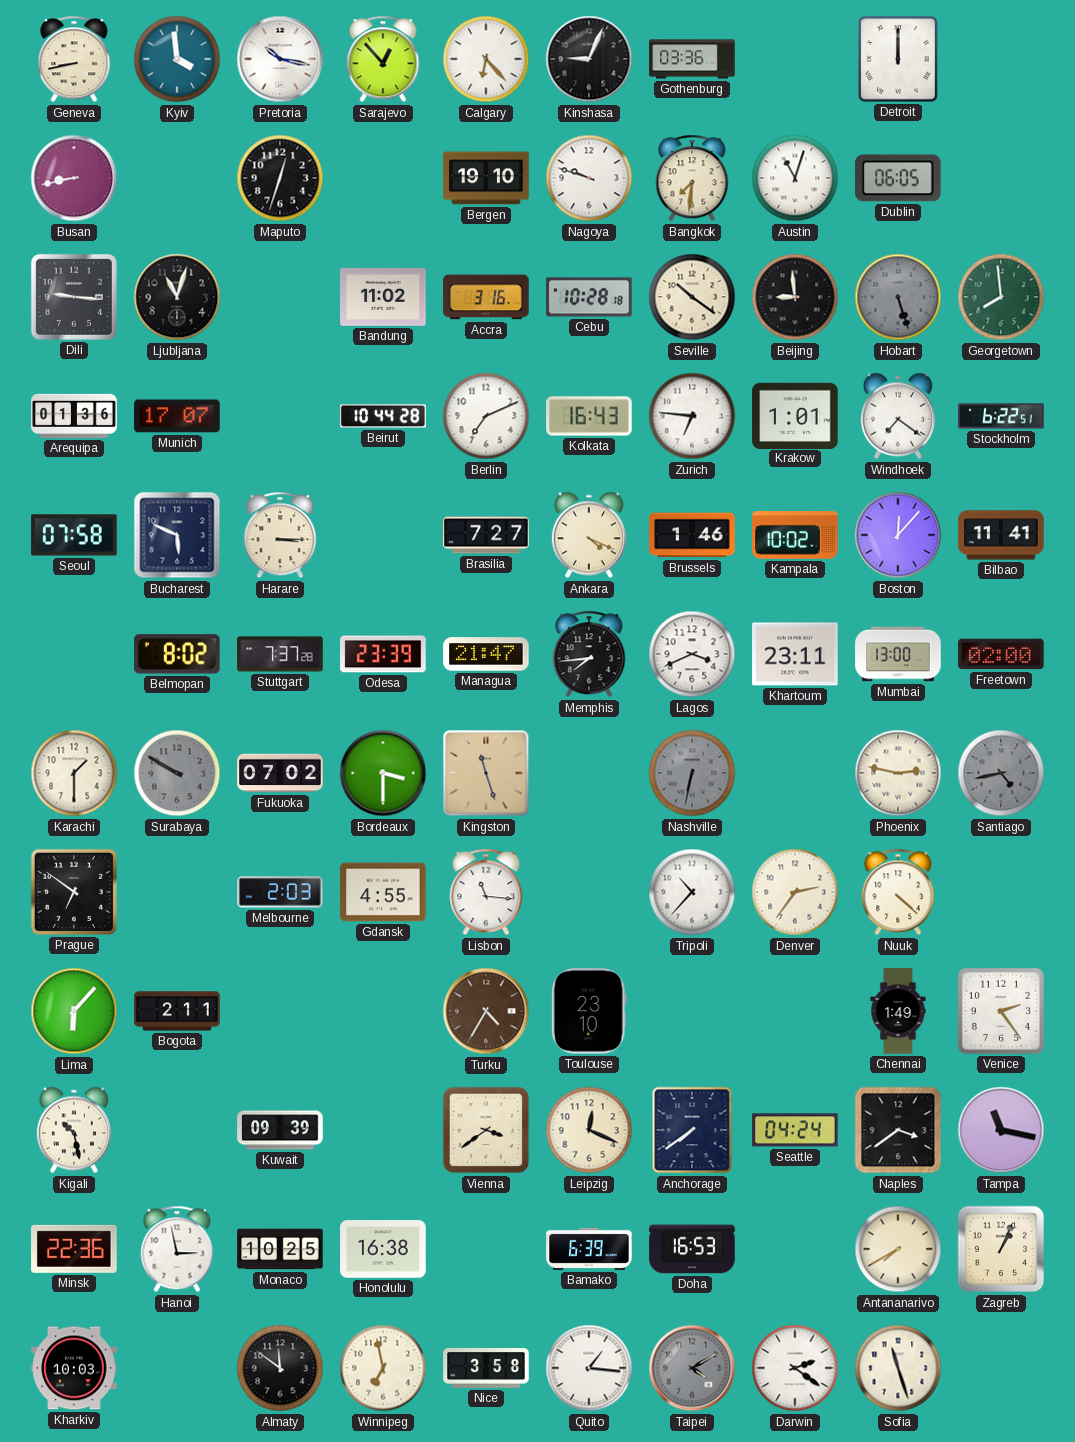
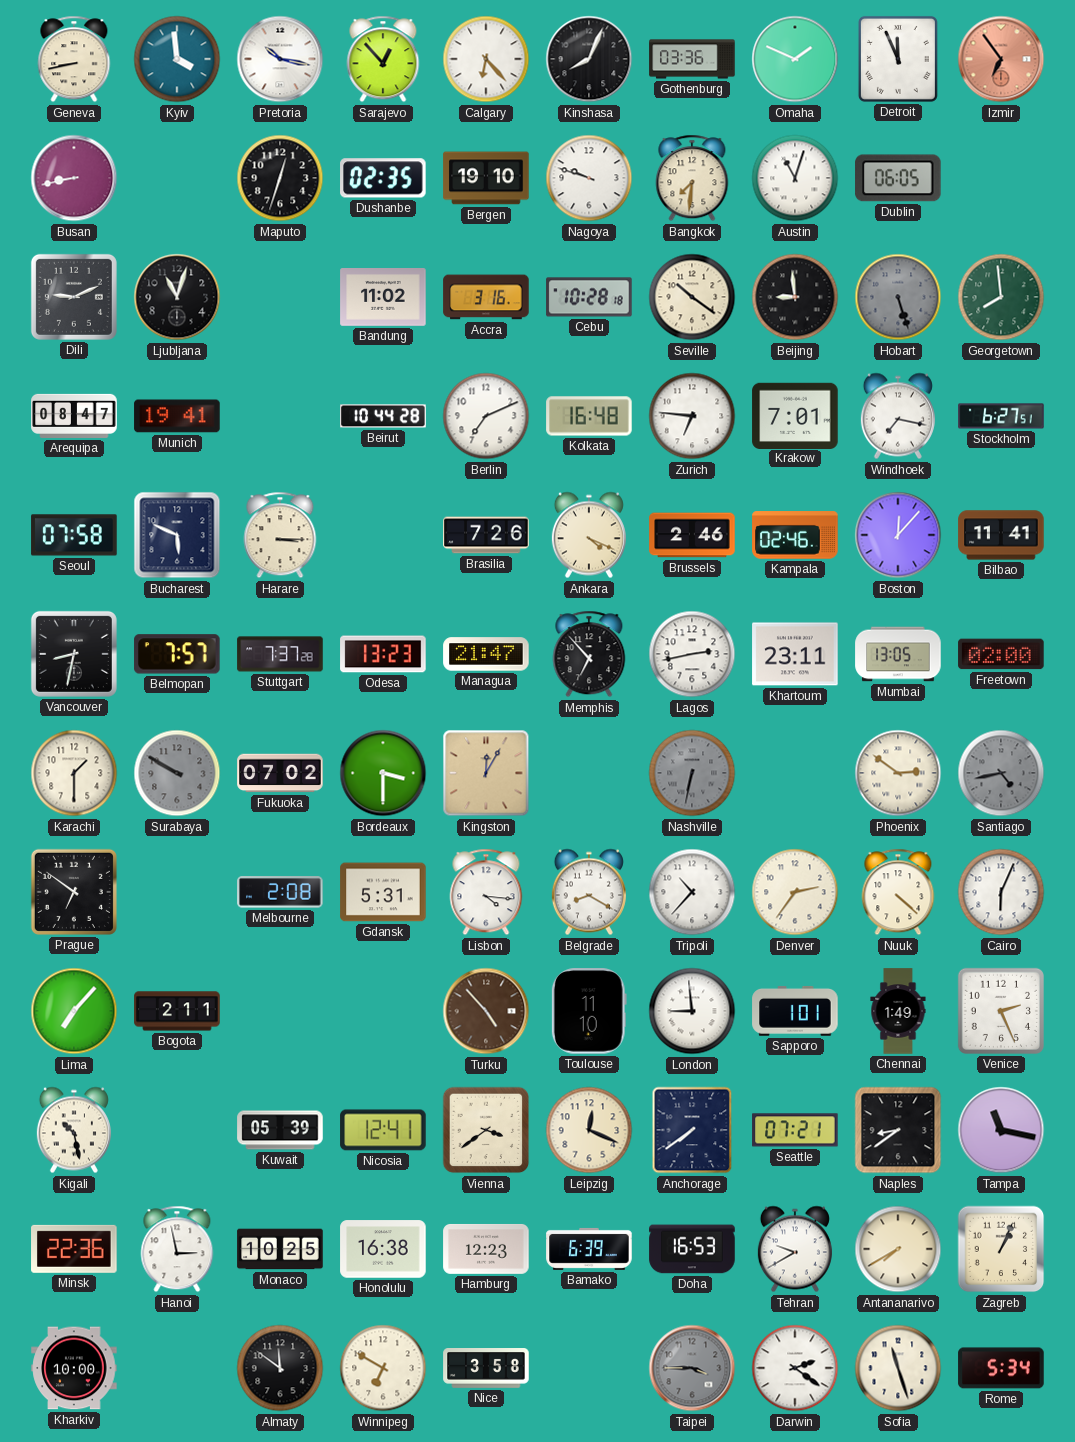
Kinshasa: 9:04 -> 8:04
Omaha: none -> 1:49
Detroit: 12:00 -> 11:56
Izmir: none -> 6:54
Dushanbe: none -> 02:35
Dili: 9:16 -> 9:11
Arequipa: 01:36 -> 08:47
Munich: 17:07 -> 19:41
Kolkata: 16:43 -> 16:48
Krakow: 1:01 -> 7:01
Windhoek: 7:21 -> 7:17
Stockholm: 6:22 -> 6:27
Brasilia: 7:27 -> 7:26
Brussels: 1:46 -> 2:46
Kampala: 10:02 -> 02:46
Vancouver: none -> 8:32
Belmopan: 8:02 -> 7:57
Odesa: 23:39 -> 13:23
Memphis: 7:44 -> 6:53
Lagos: 3:41 -> 2:43
Mumbai: 13:00 -> 13:05
Kingston: 11:27 -> 12:05
Phoenix: 2:47 -> 2:51
Melbourne: 2:03 -> 2:08
Gdansk: 4:55 -> 5:31
Lisbon: 11:16 -> 4:16
Belgrade: none -> 8:20
Cairo: none -> 6:04
Lima: 6:07 -> 7:07
Turku: 4:35 -> 4:53
Toulouse: 23:10 -> 11:10
London: none -> 8:59
Sapporo: none -> 1:01
Venice: 2:24 -> 2:26
Kuwait: 09:39 -> 05:39
Nicosia: none -> 12:41
Seattle: 04:24 -> 07:21
Naples: 3:39 -> 8:39
Hamburg: none -> 12:23
Tehran: none -> 9:40
Kharkiv: 10:03 -> 10:00
Winnipeg: 6:58 -> 6:50
Quito: 1:16 -> none
Taipei: 4:10 -> 3:45
Rome: none -> 5:34
